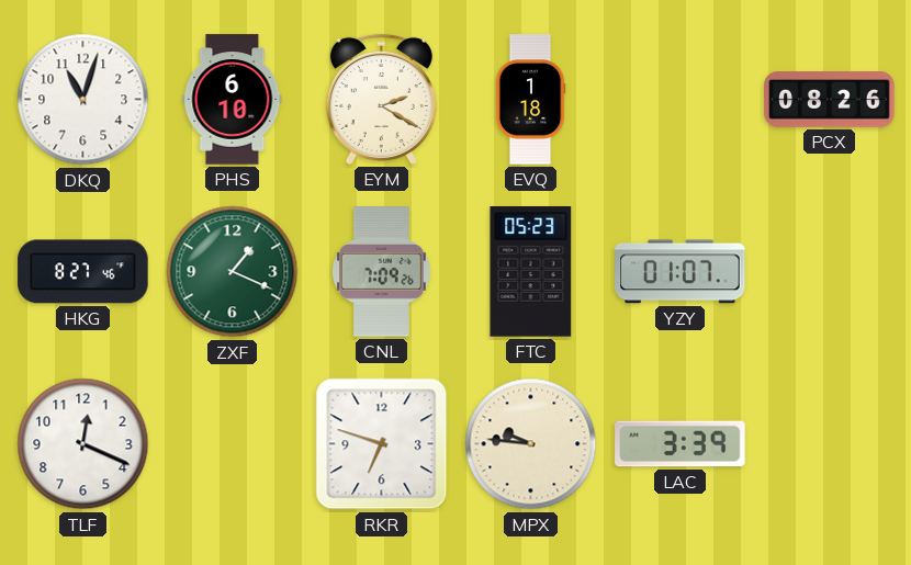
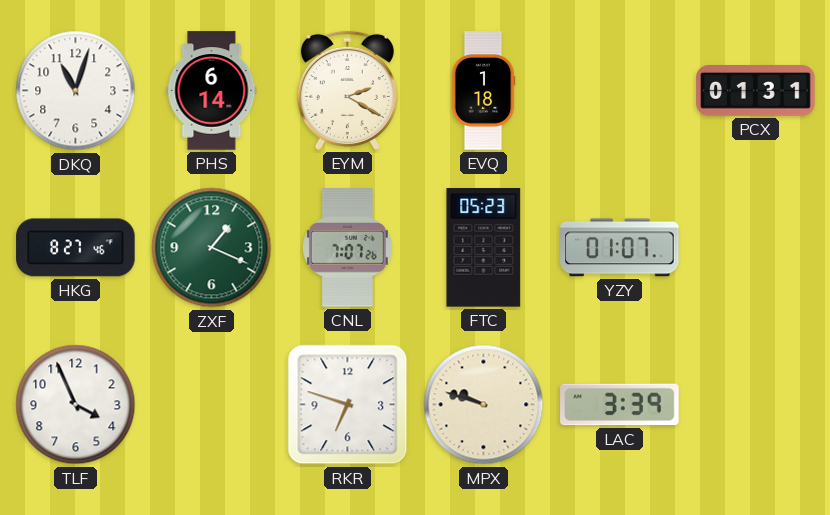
PHS: 6:10 -> 6:14
PCX: 08:26 -> 01:31
CNL: 7:09 -> 7:07
TLF: 12:19 -> 3:56
MPX: 9:46 -> 9:48
